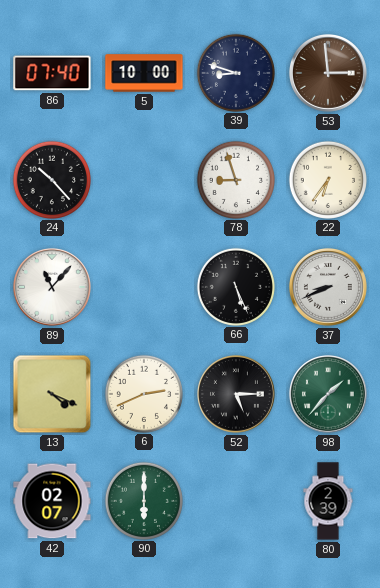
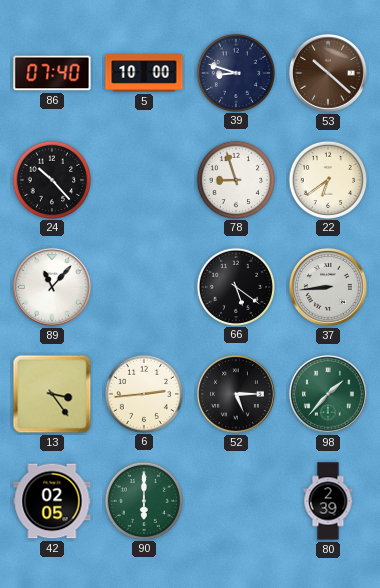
53: 2:59 -> 10:22
22: 6:36 -> 6:39
66: 5:26 -> 5:21
37: 8:41 -> 8:44
13: 4:19 -> 3:24
6: 2:41 -> 2:44
42: 02:07 -> 02:05
